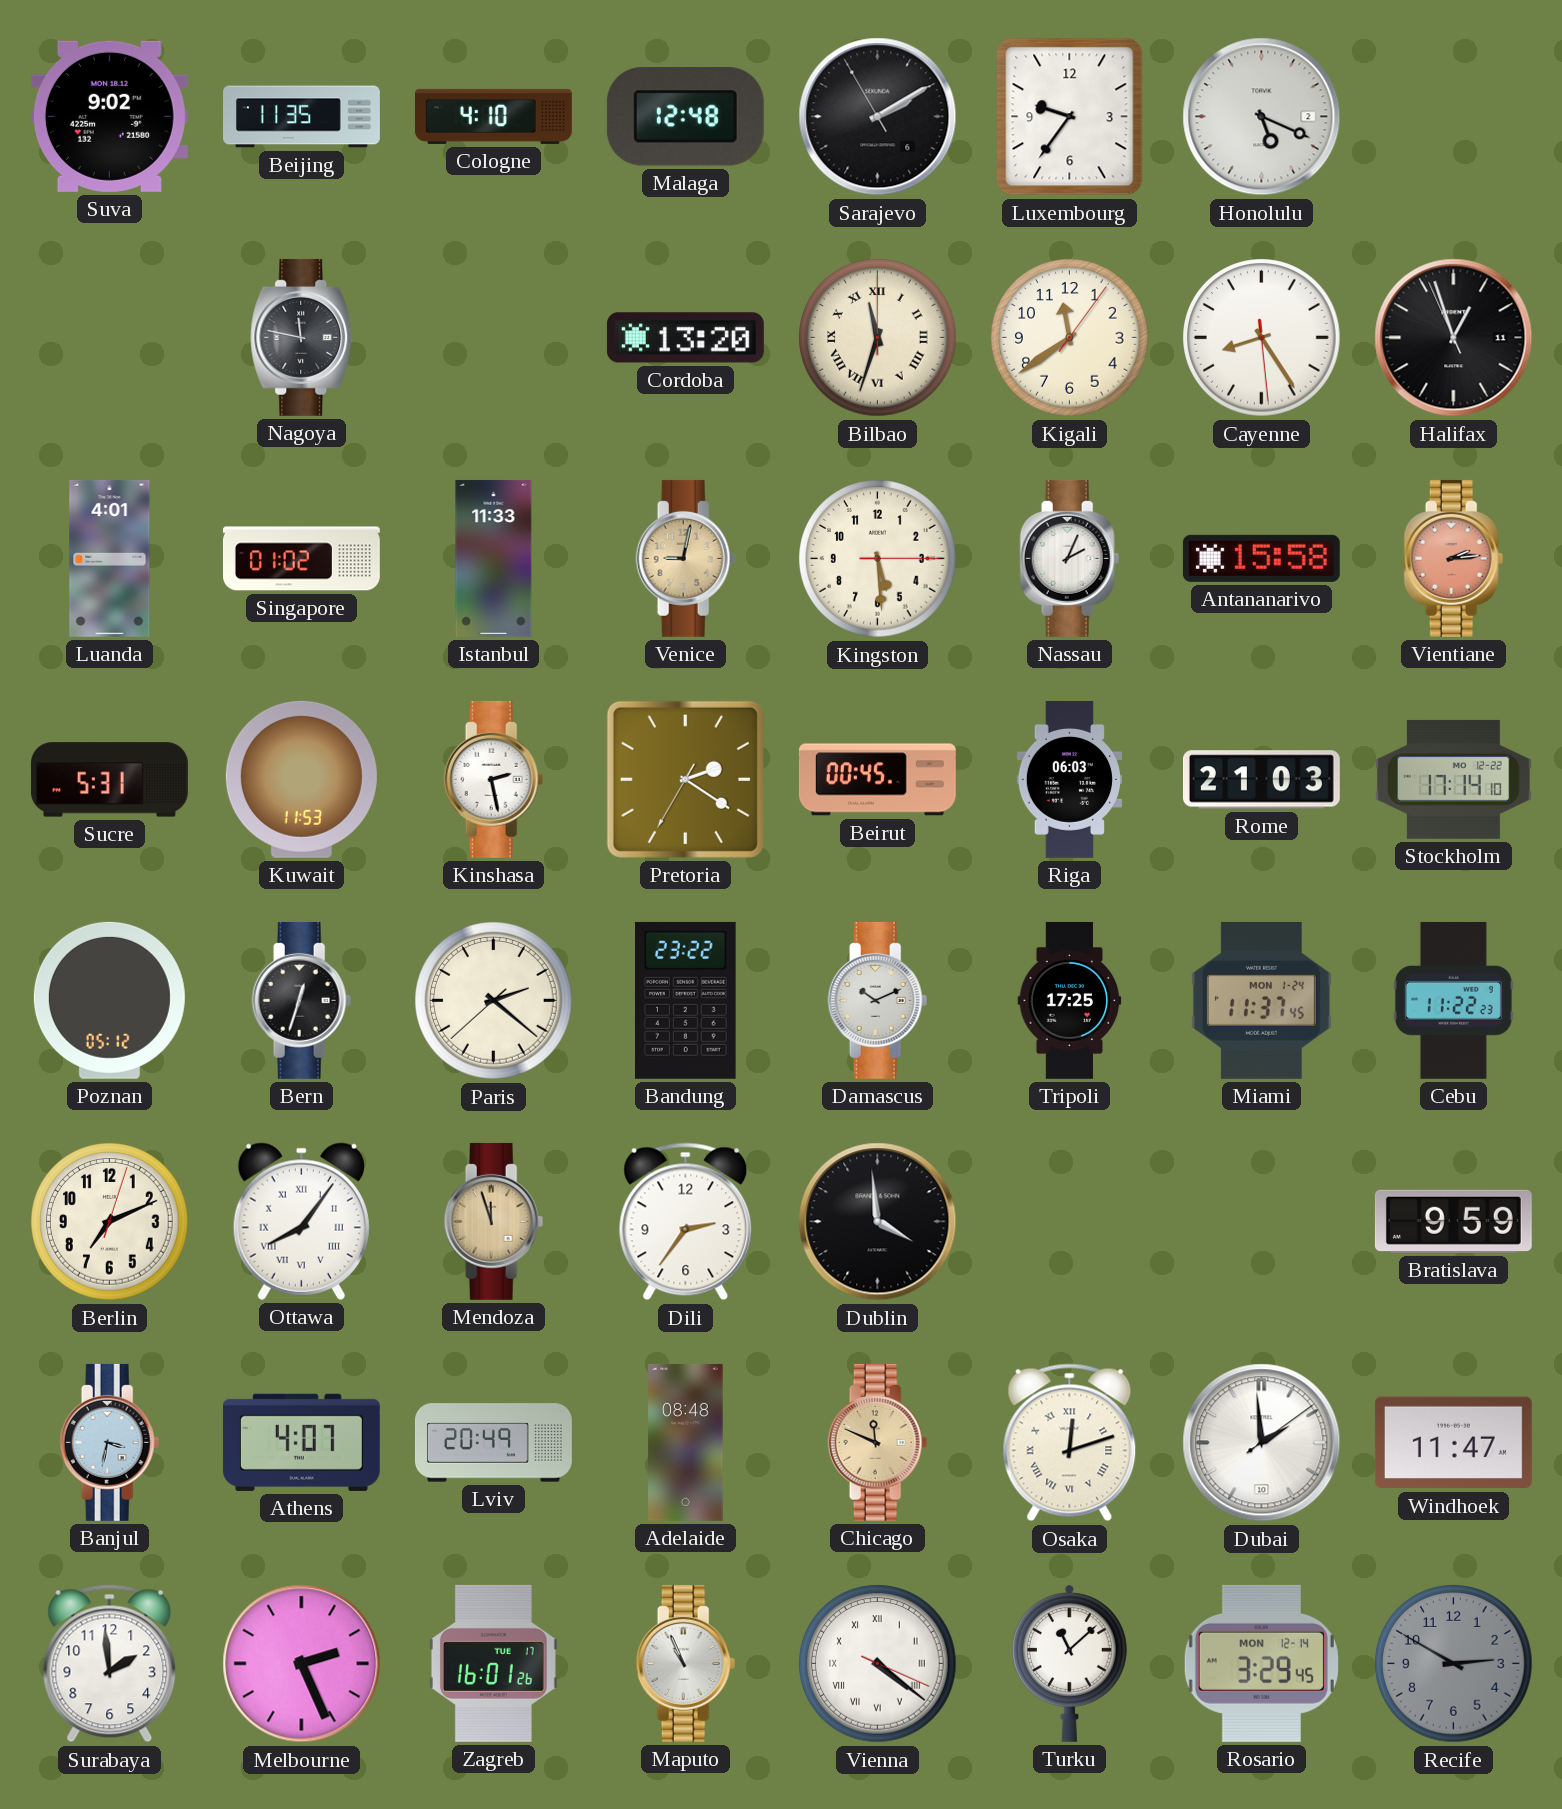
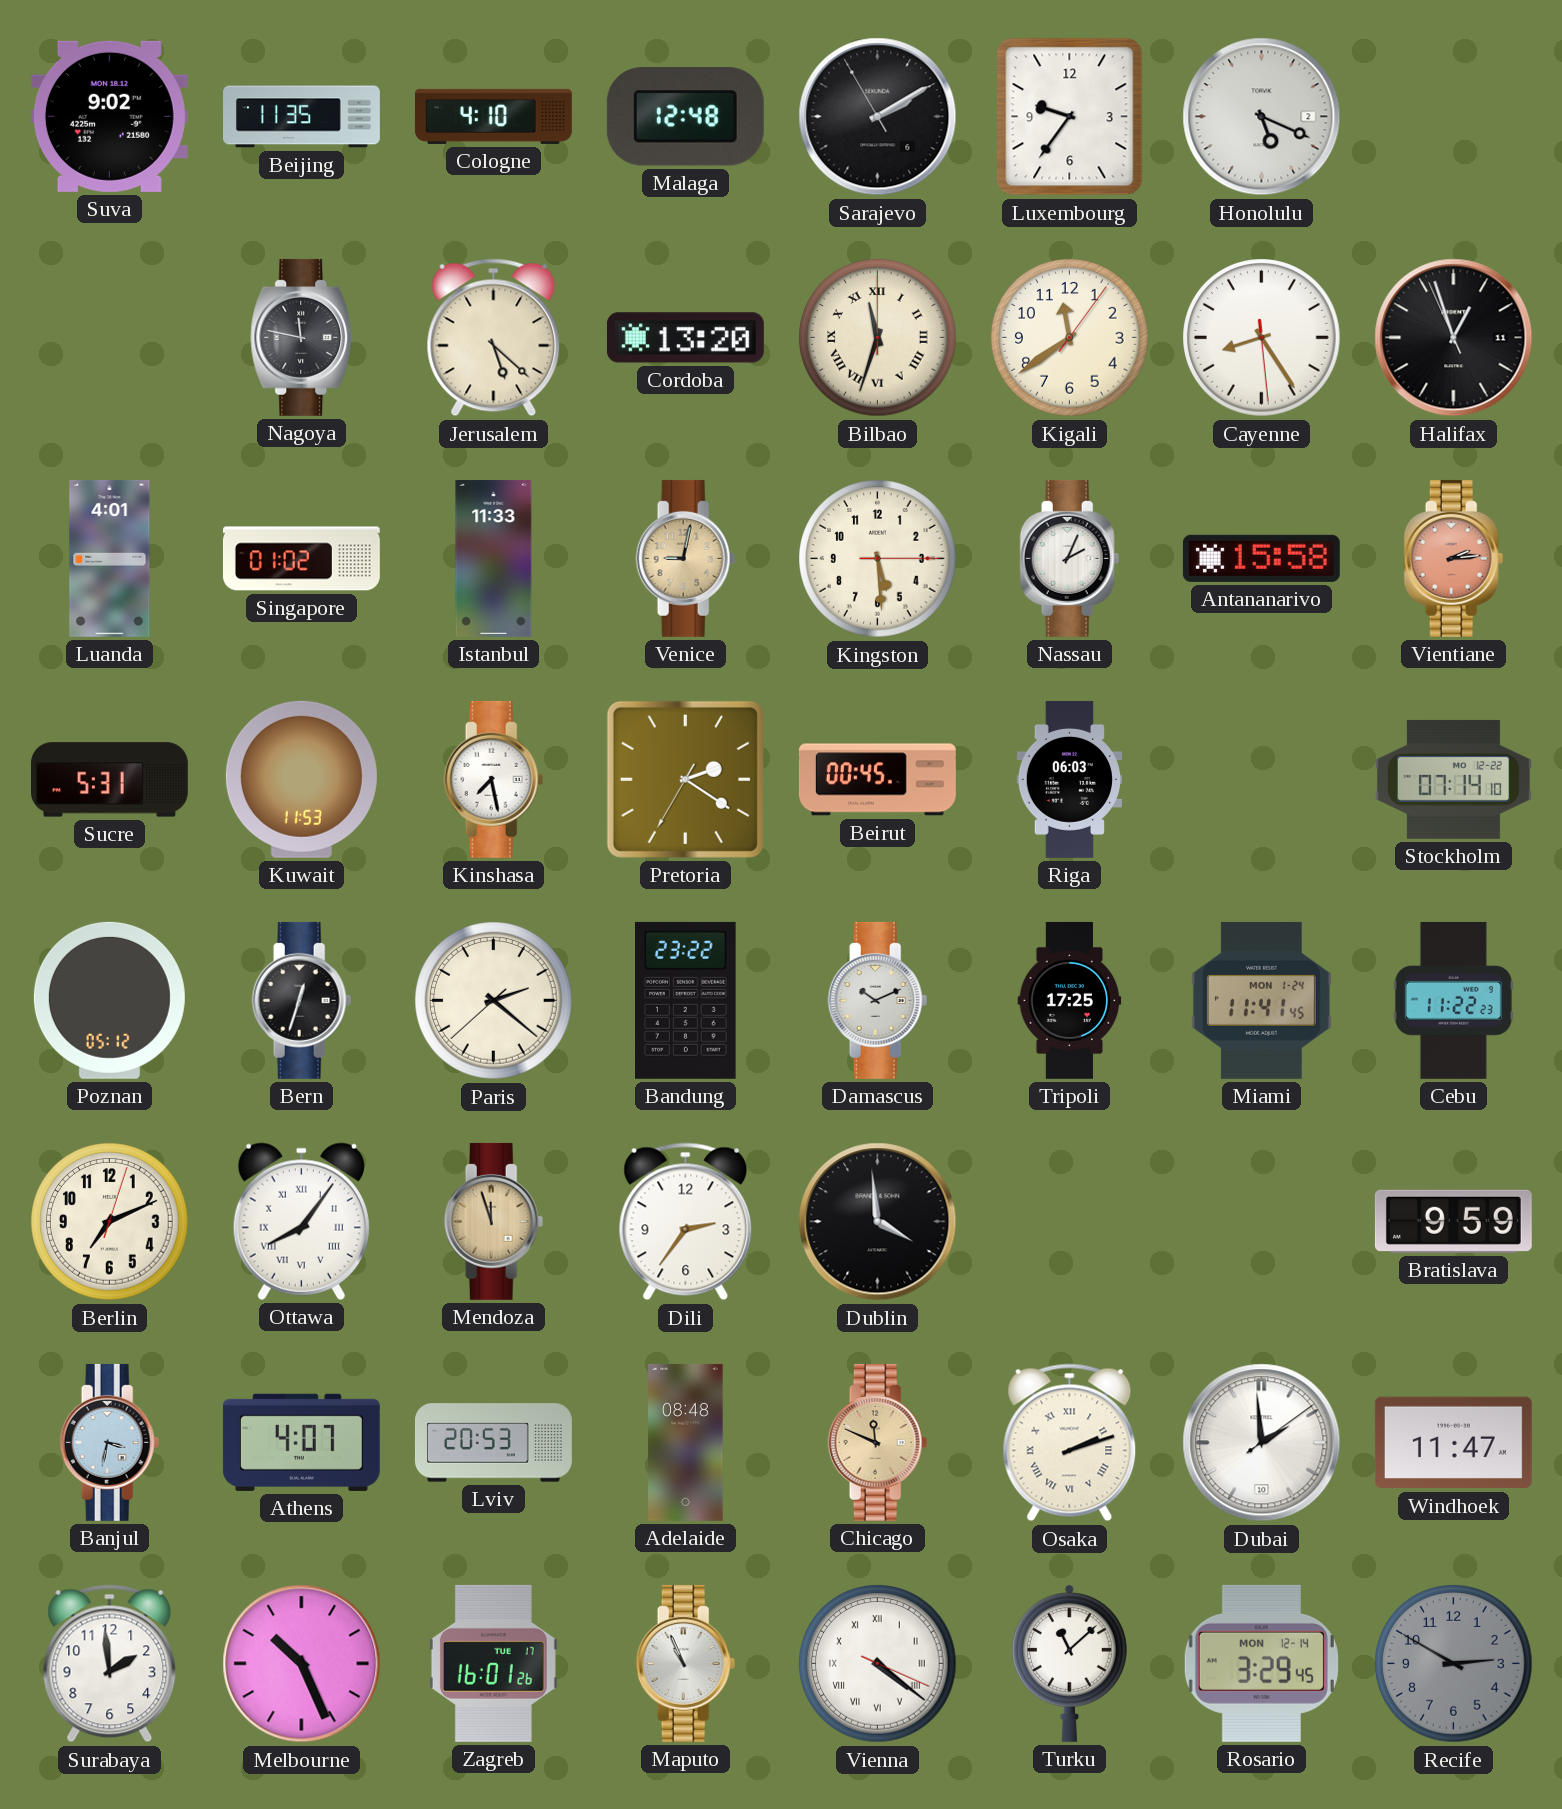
Jerusalem: none -> 5:22
Kinshasa: 2:28 -> 7:28
Rome: 21:03 -> none
Stockholm: 17:14 -> 07:14
Miami: 11:37 -> 11:41
Lviv: 20:49 -> 20:53
Osaka: 12:12 -> 2:12
Melbourne: 2:26 -> 10:26
